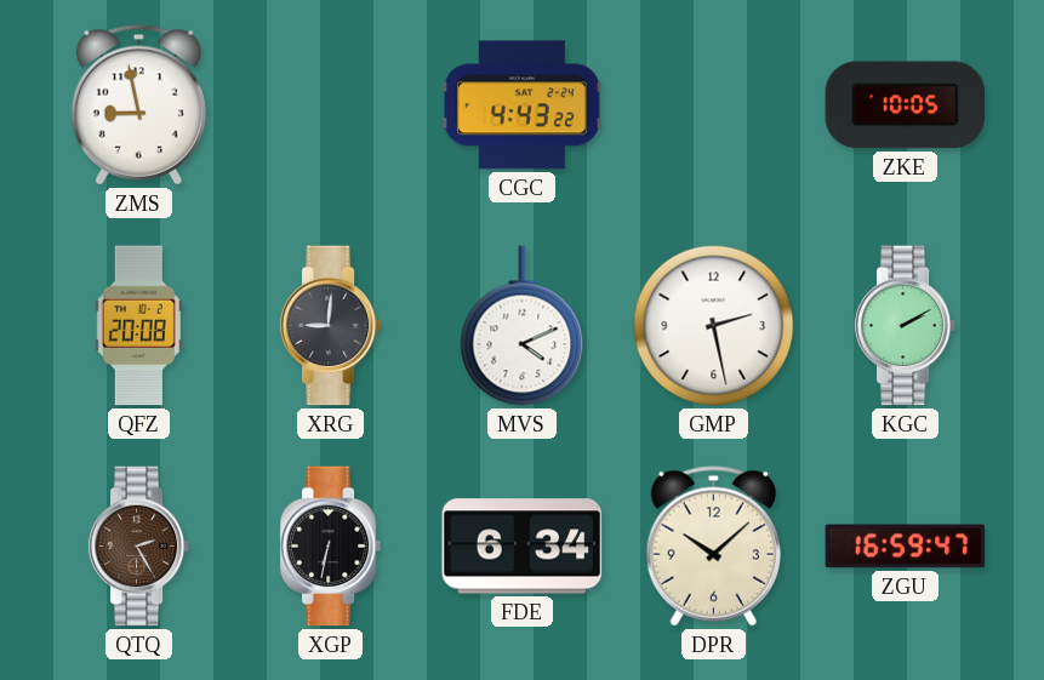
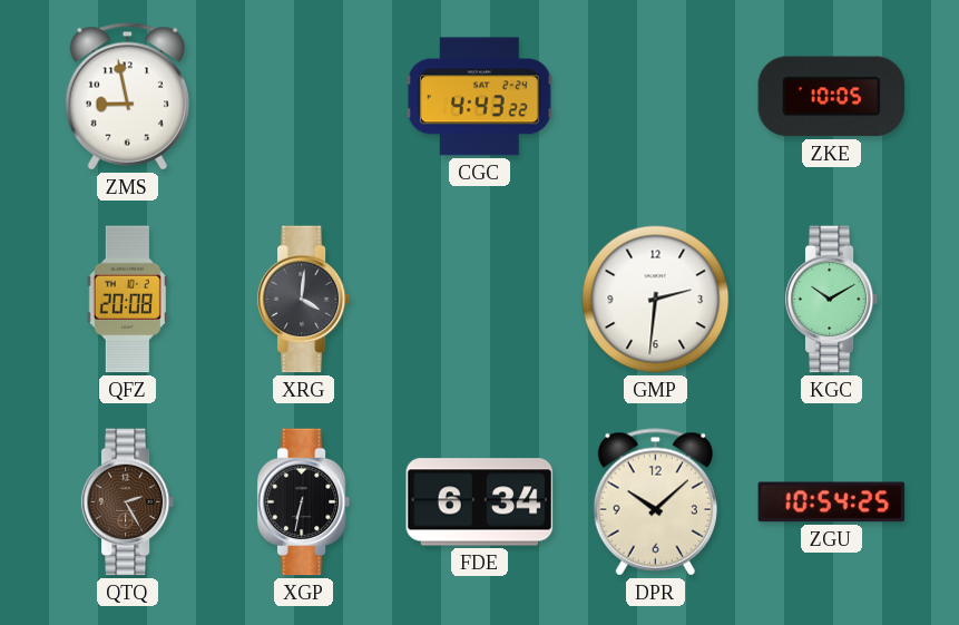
XRG: 9:01 -> 4:01
MVS: 4:11 -> none
GMP: 2:28 -> 2:31
KGC: 2:10 -> 10:10
ZGU: 16:59 -> 10:54
